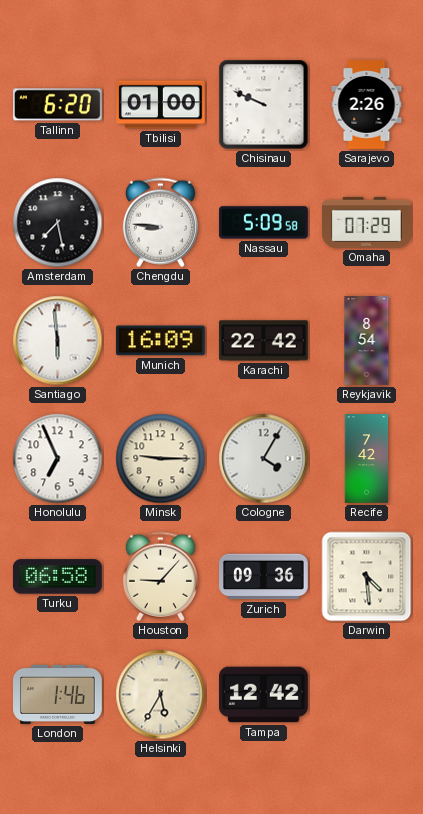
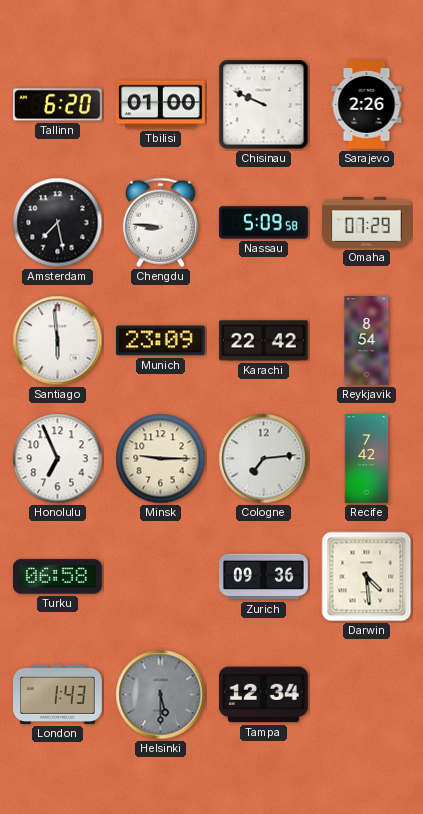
Munich: 16:09 -> 23:09
Cologne: 4:05 -> 7:14
Houston: 9:07 -> none
London: 1:46 -> 1:43
Helsinki: 5:35 -> 5:30
Helsinki dial: cream -> grey
Tampa: 12:42 -> 12:34
